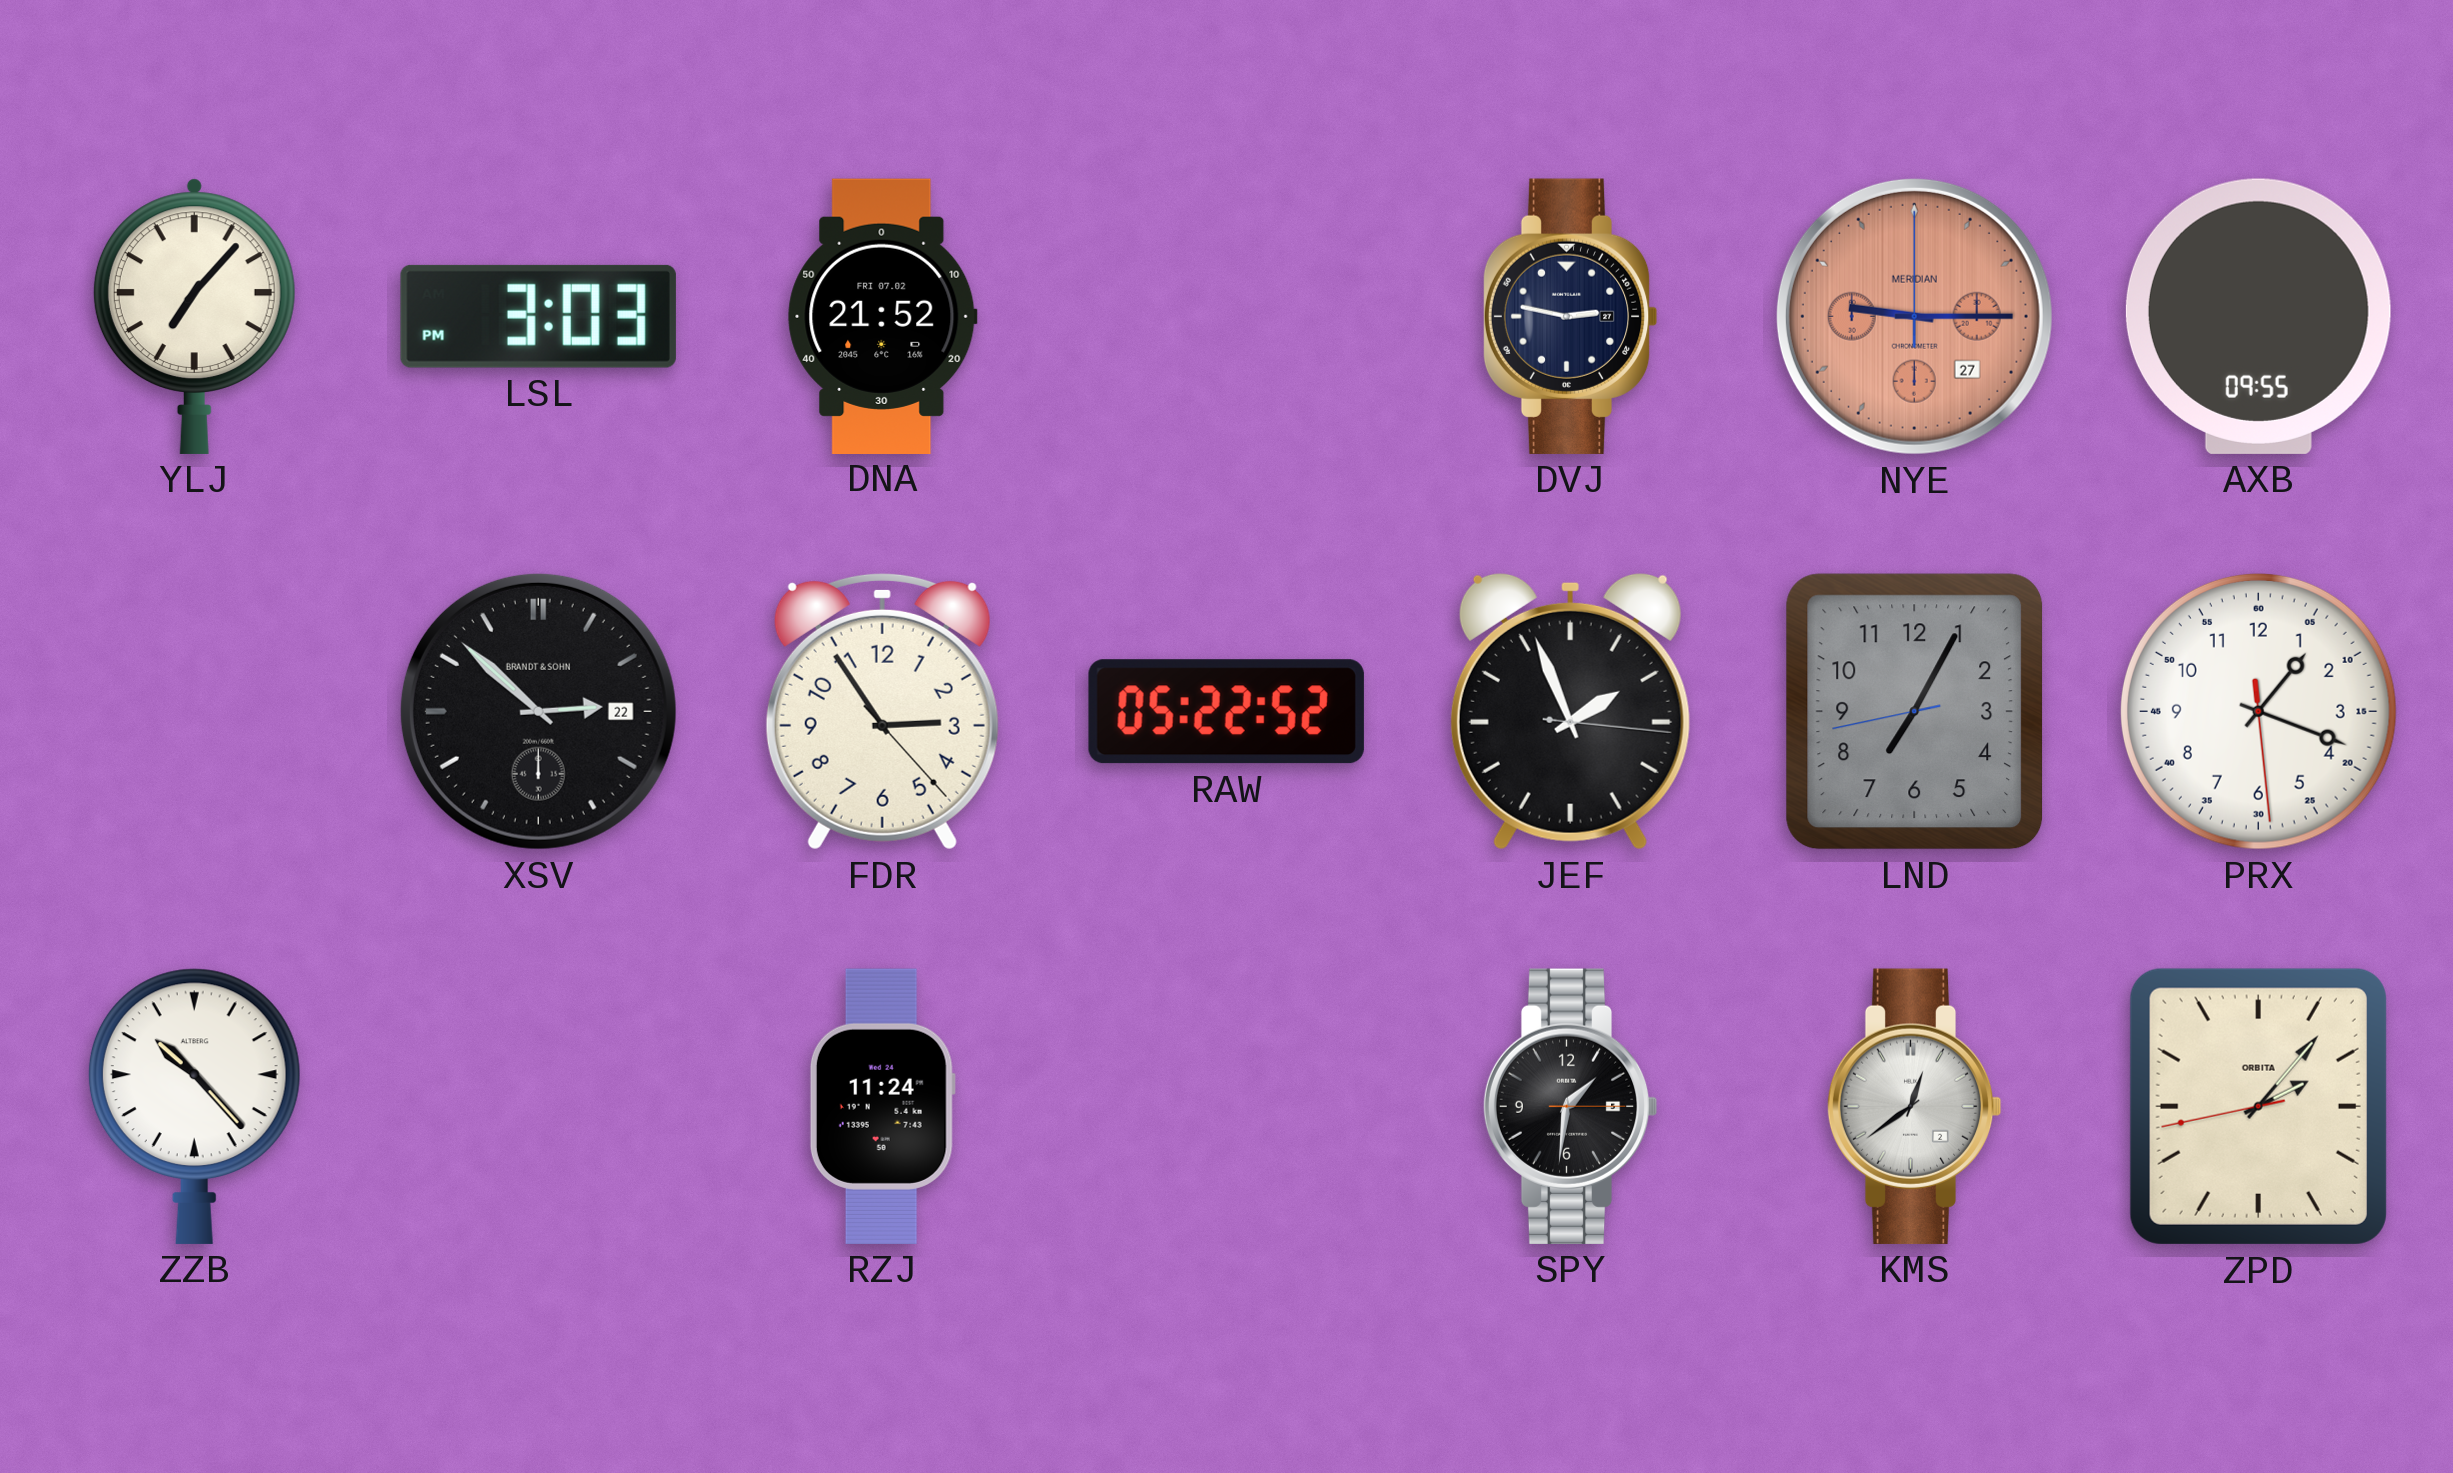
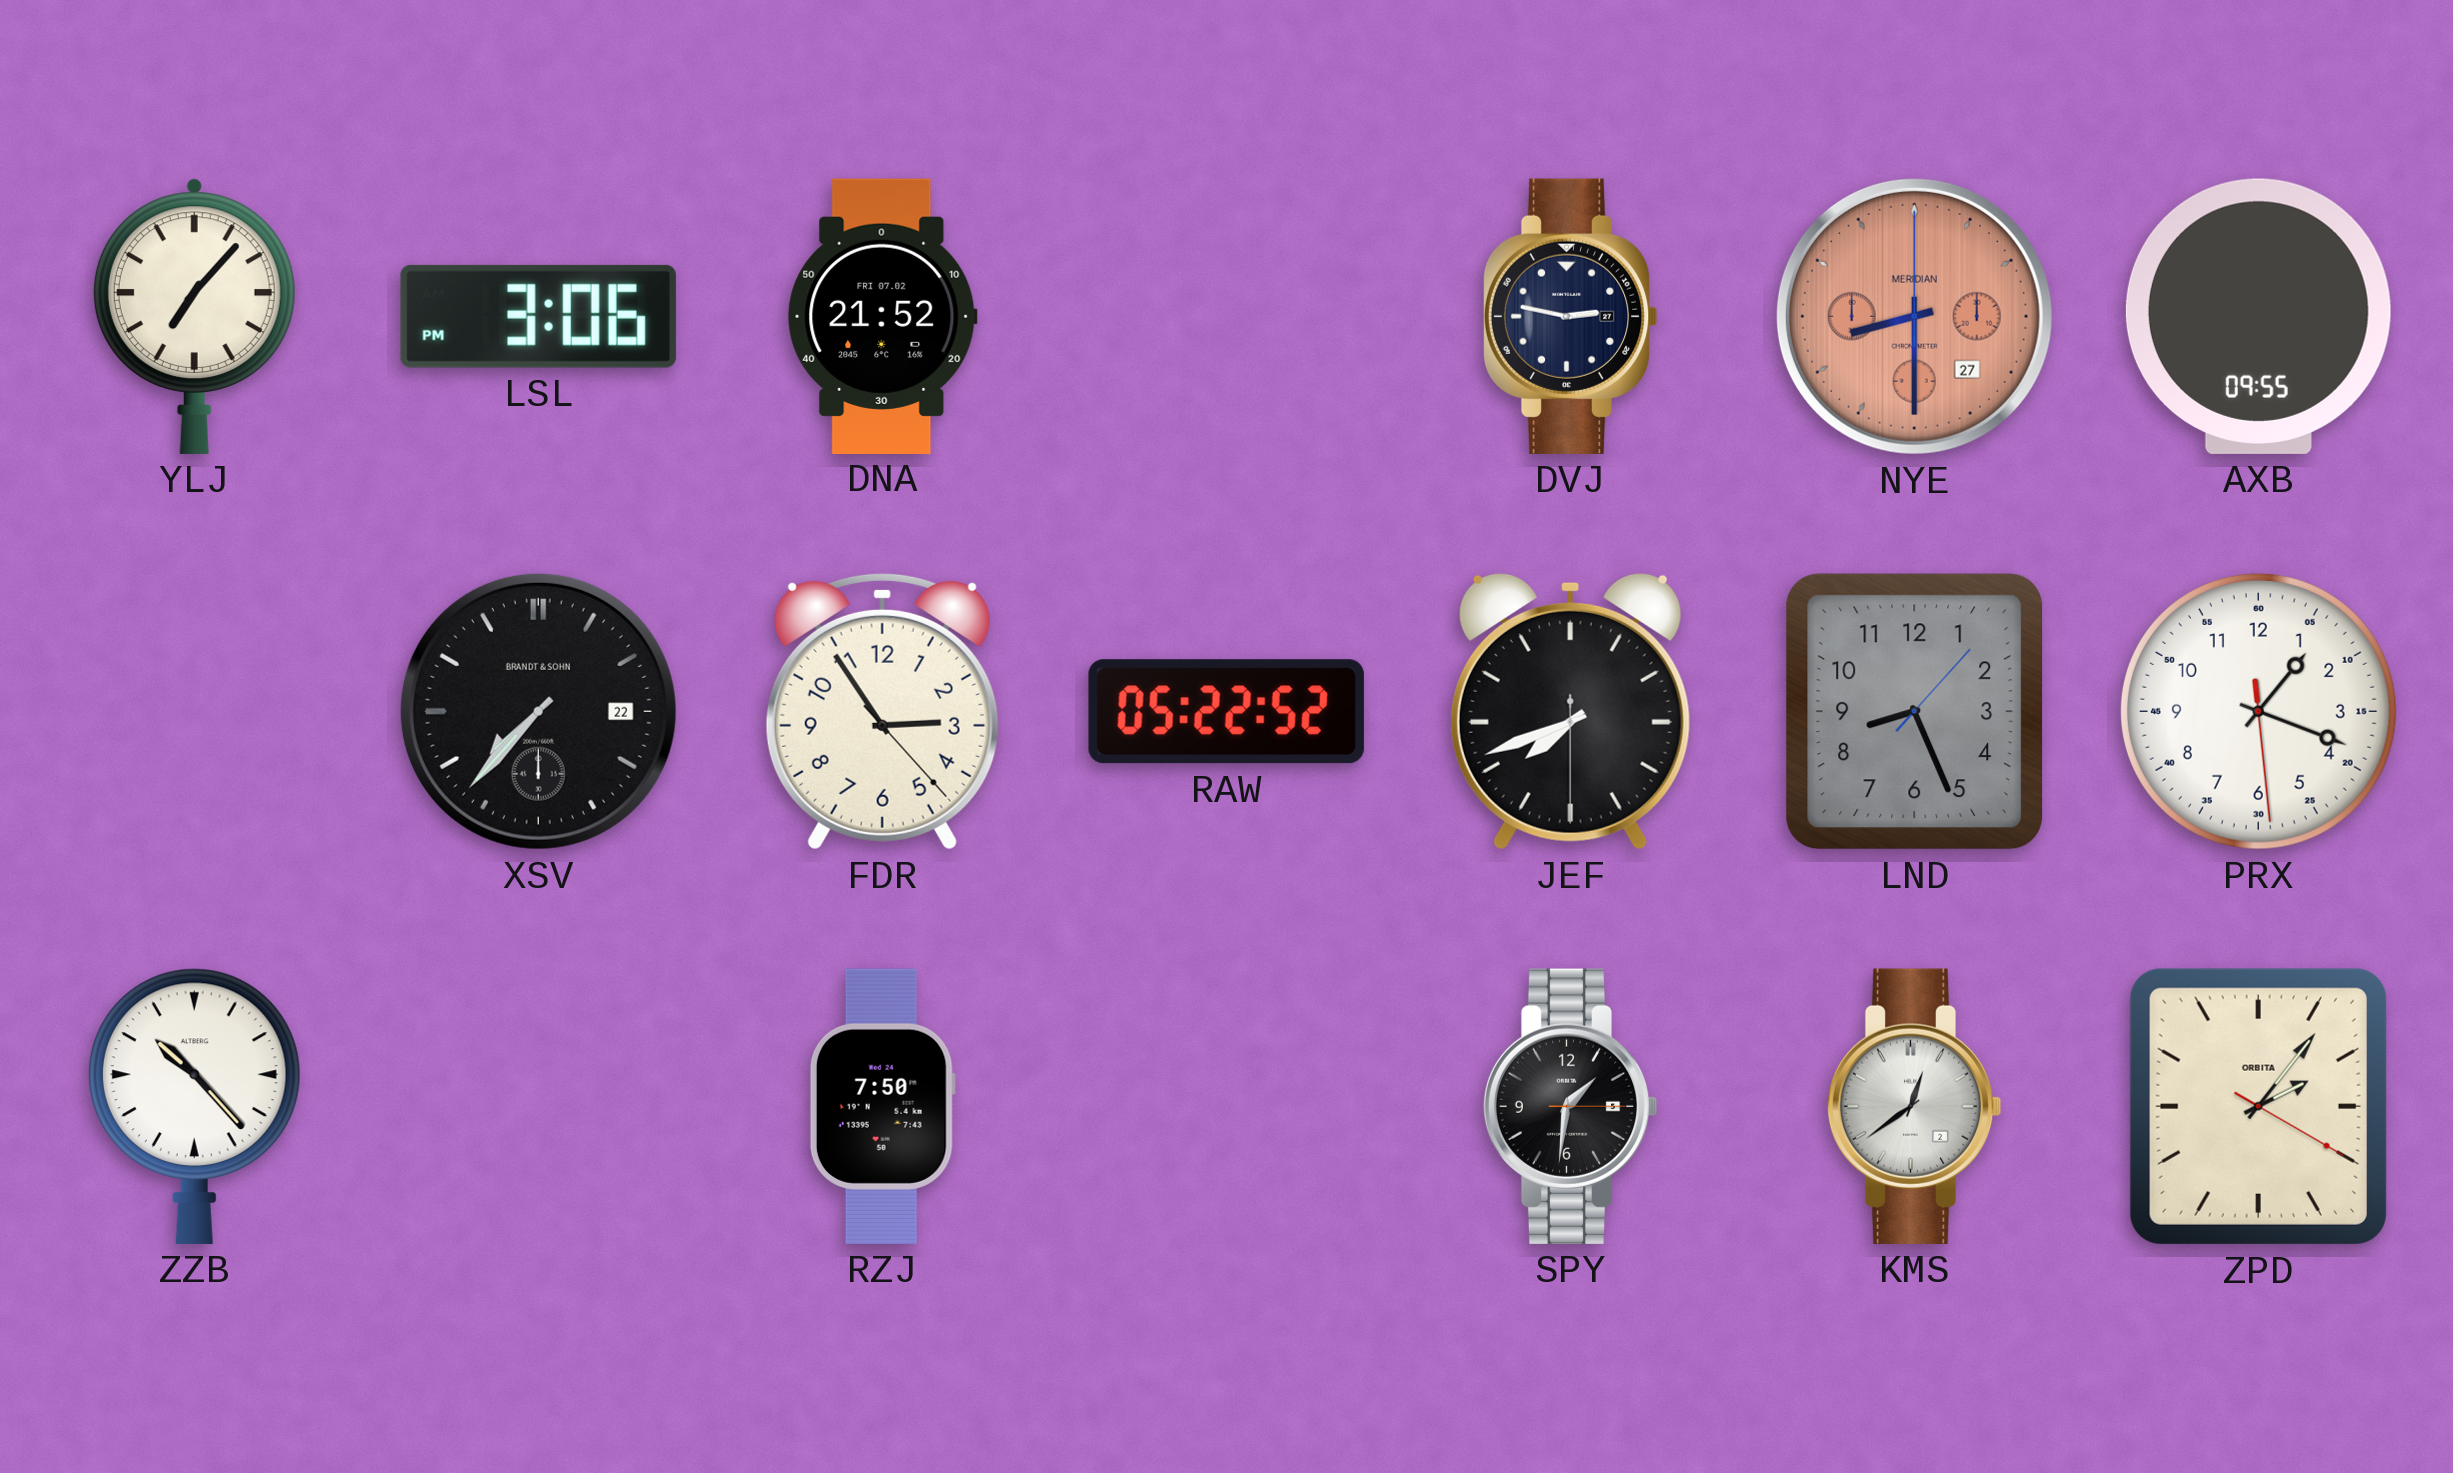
LSL: 3:03 -> 3:06
NYE: 9:15 -> 8:30
XSV: 2:52 -> 7:37
JEF: 1:56 -> 7:41
LND: 7:04 -> 8:26
RZJ: 11:24 -> 7:50
ZPD: 2:06:43 -> 2:06:20
